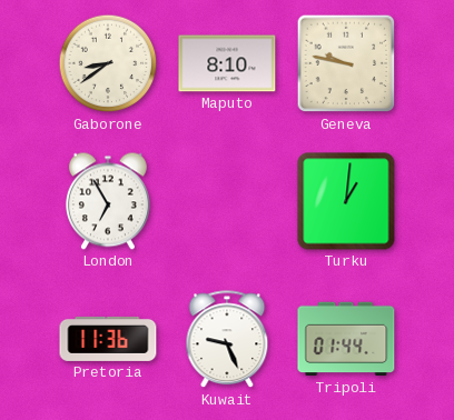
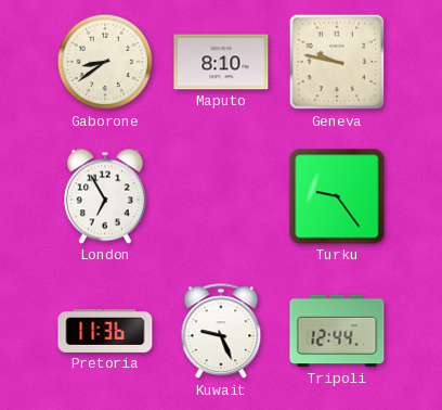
Turku: 1:01 -> 9:24
Tripoli: 01:44 -> 12:44
